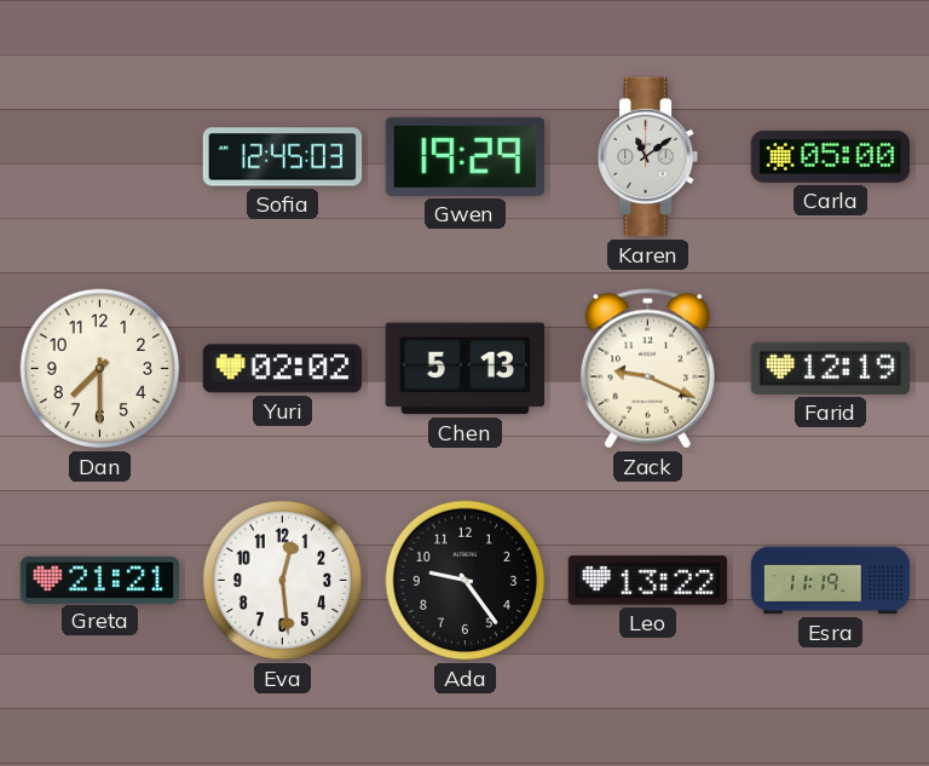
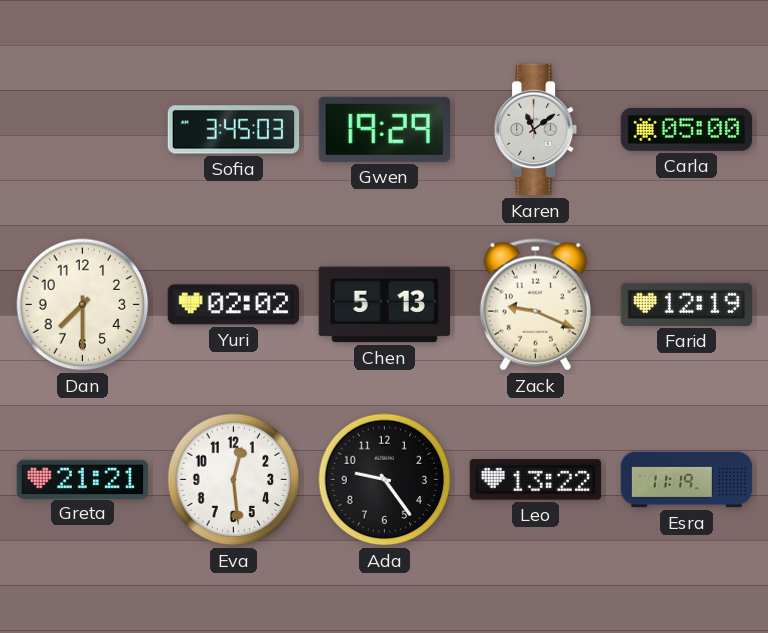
Sofia: 12:45 -> 3:45
